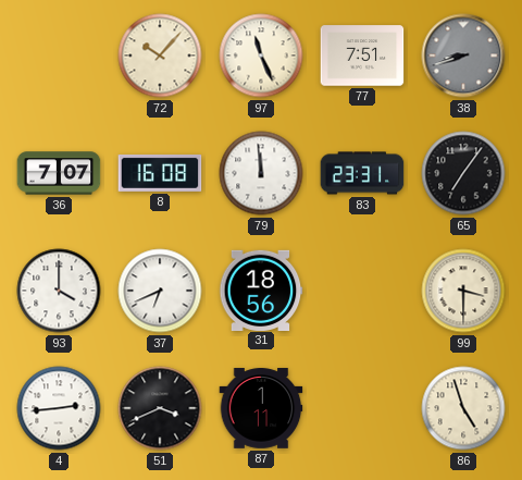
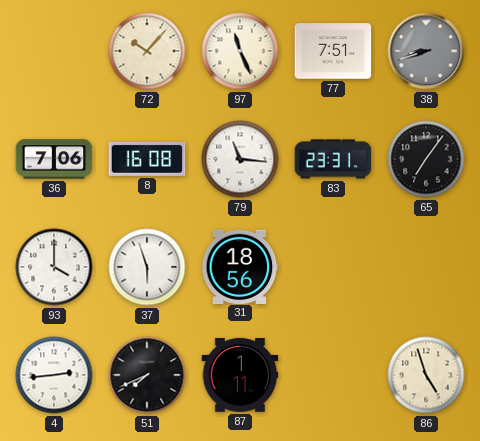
36: 7:07 -> 7:06
79: 11:59 -> 11:16
37: 6:41 -> 5:57
99: 3:30 -> none
51: 3:41 -> 7:41
